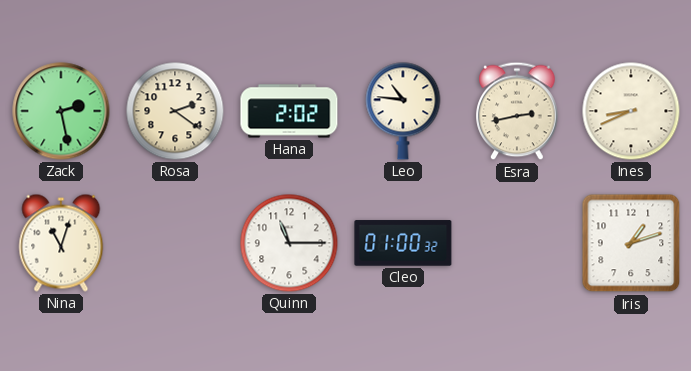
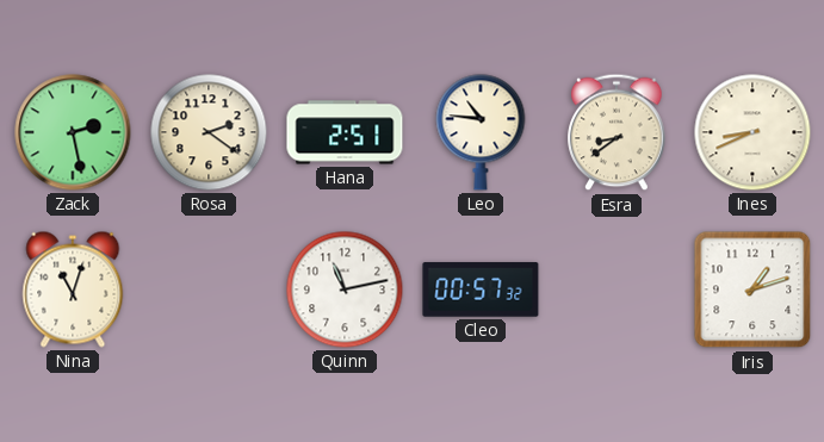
Hana: 2:02 -> 2:51
Esra: 2:43 -> 8:39
Quinn: 11:15 -> 11:13
Cleo: 01:00 -> 00:57
